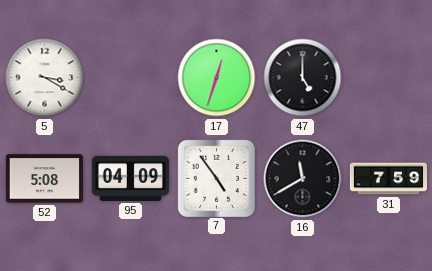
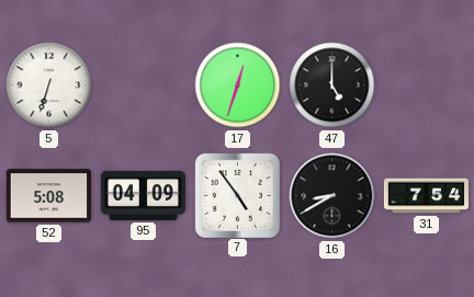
5: 3:20 -> 6:33
16: 11:40 -> 8:40
31: 7:59 -> 7:54
